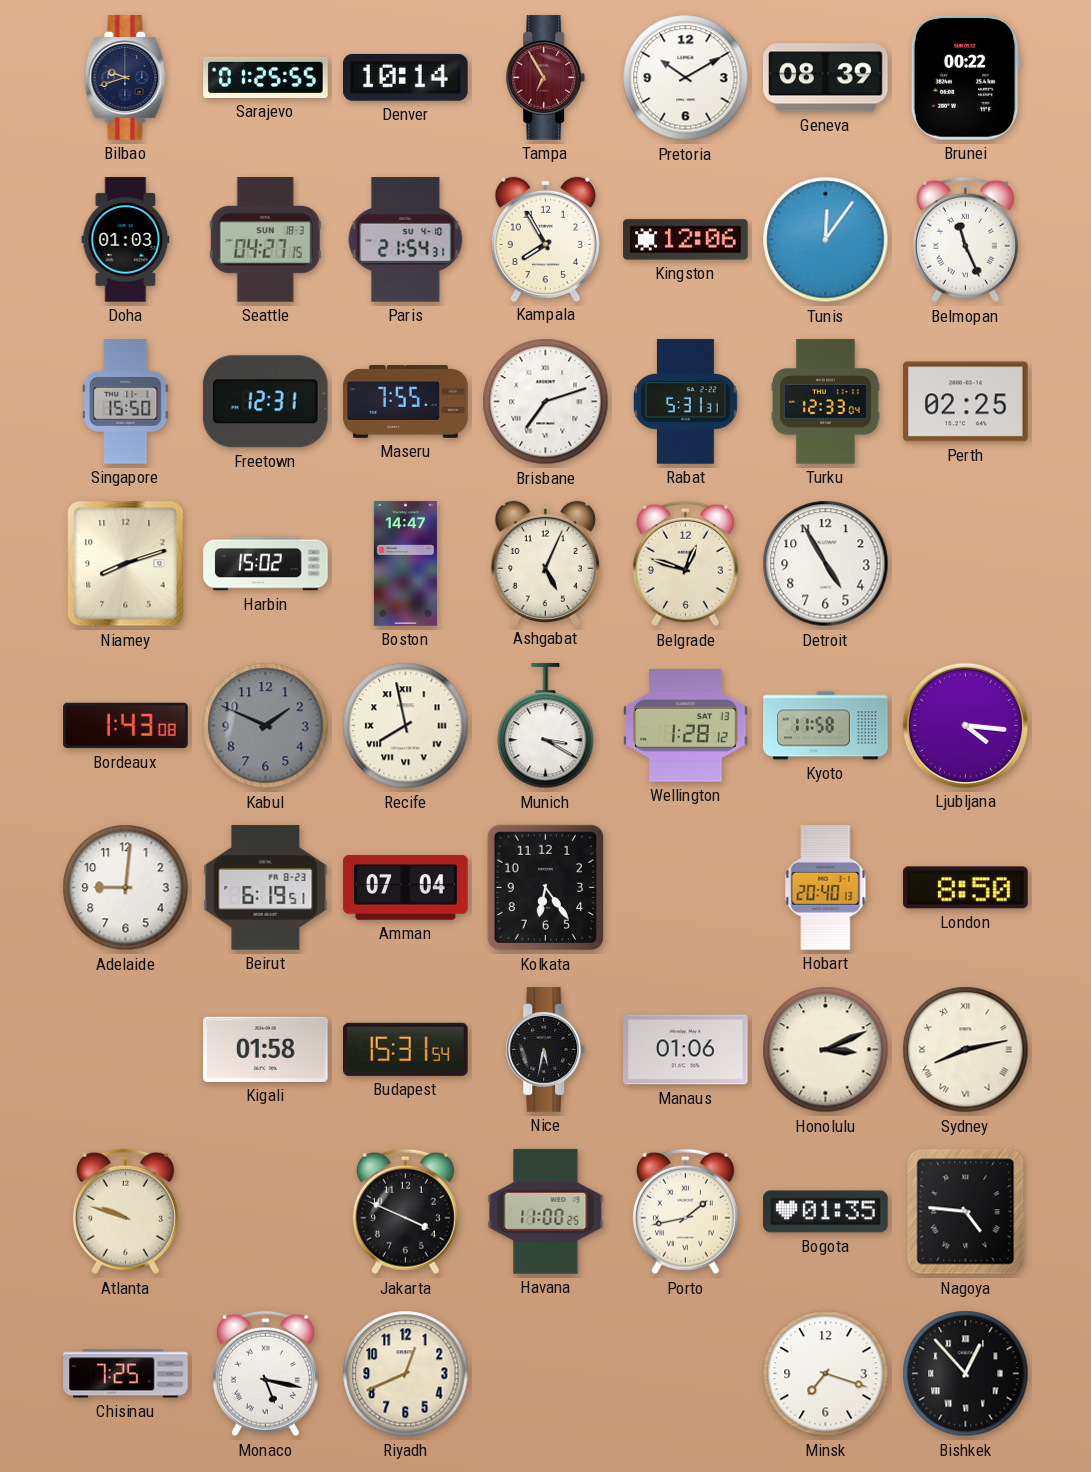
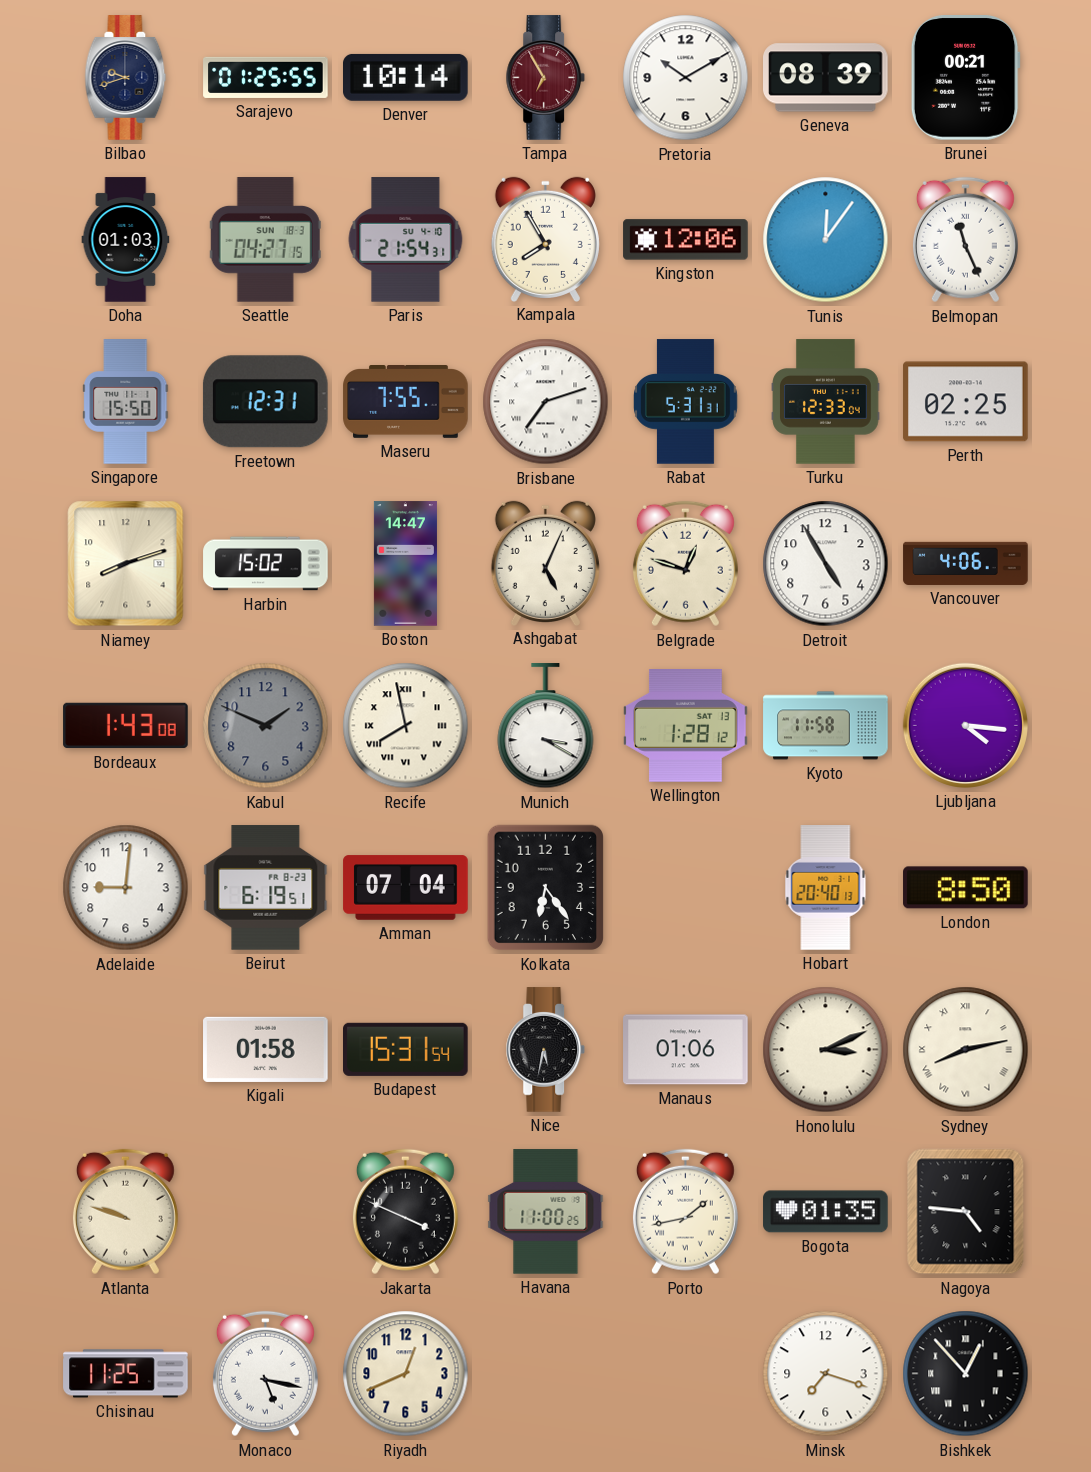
Brunei: 00:22 -> 00:21
Vancouver: none -> 4:06
Chisinau: 7:25 -> 11:25
